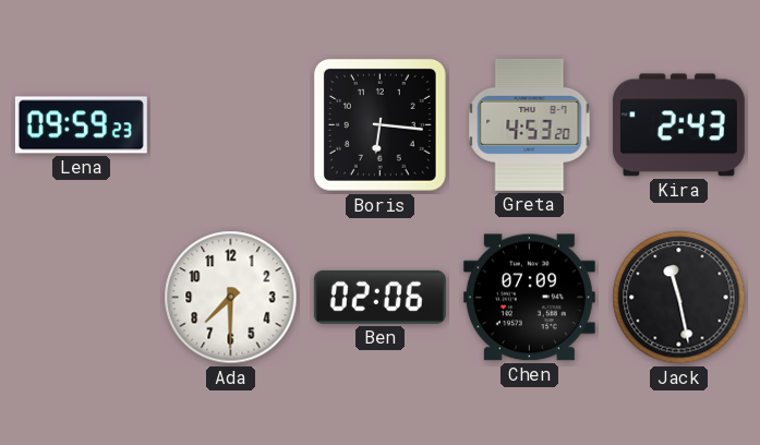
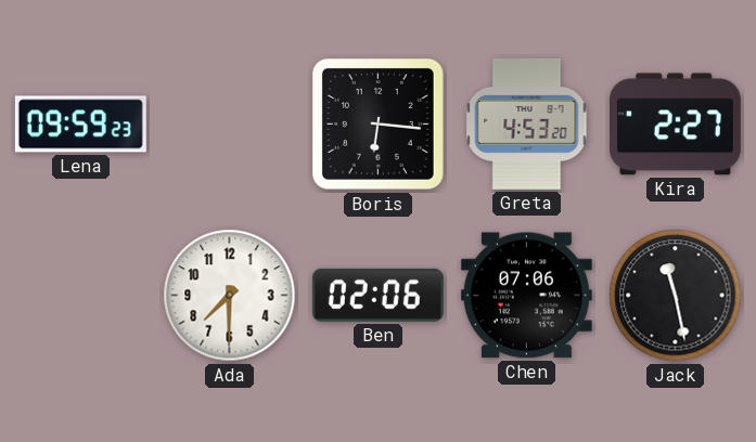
Kira: 2:43 -> 2:27
Chen: 07:09 -> 07:06
